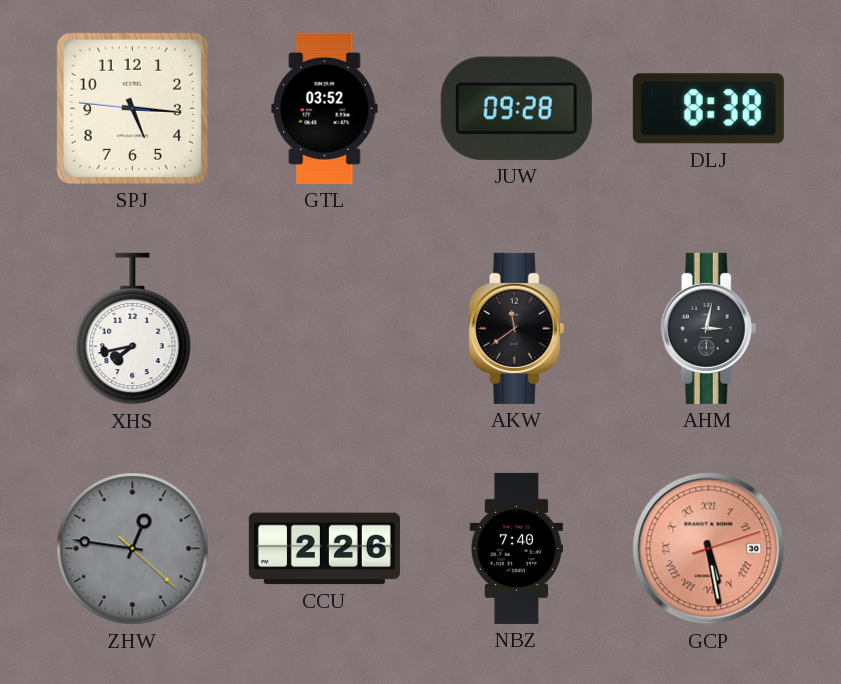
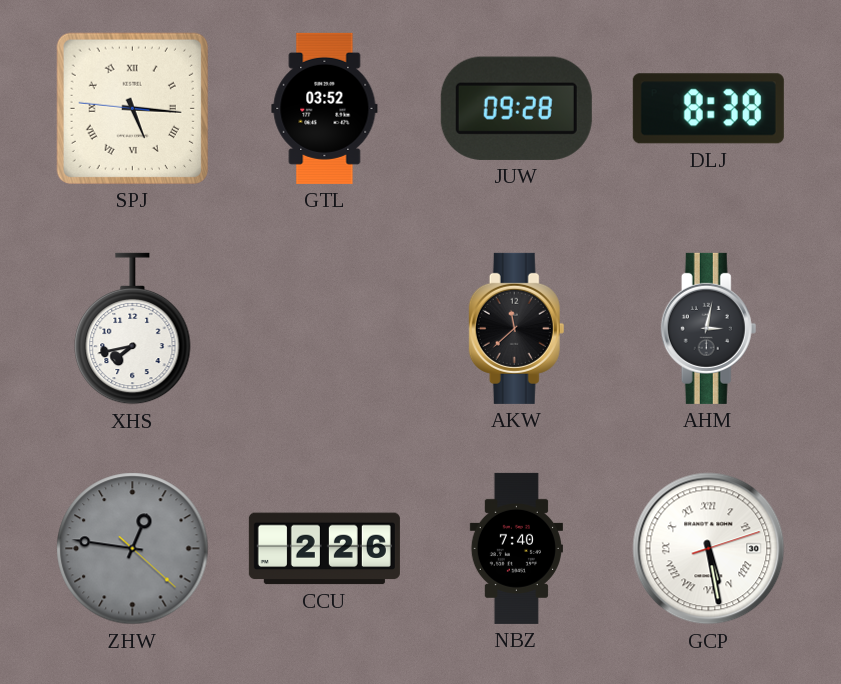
SPJ numerals: Arabic -> Roman
AKW: 11:39 -> 11:38
GCP dial: salmon -> white
